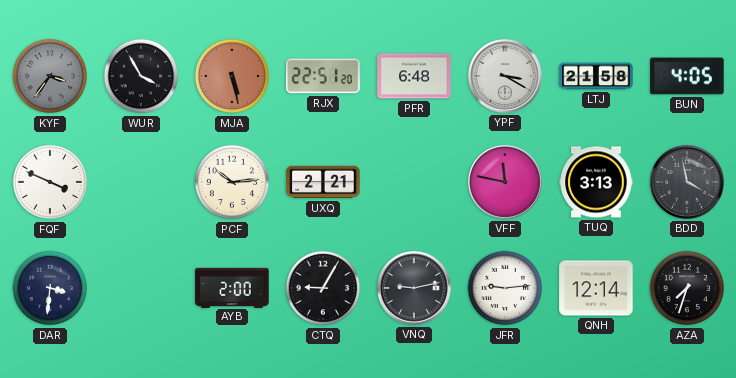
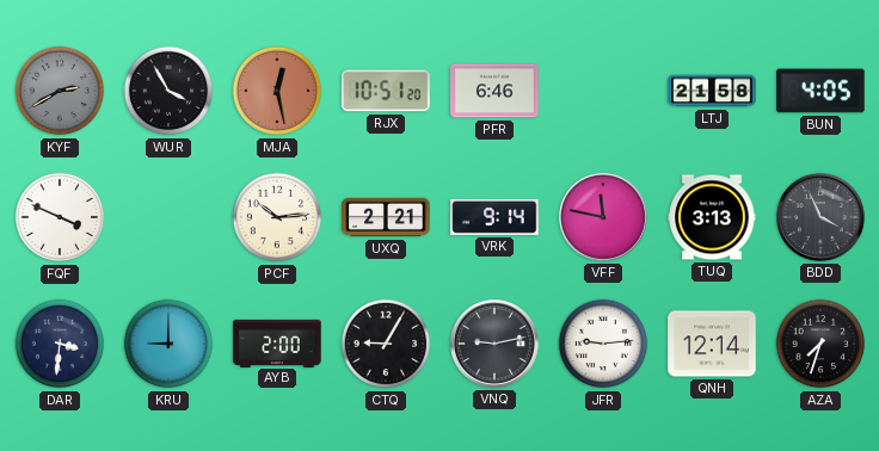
KYF: 3:36 -> 2:40
MJA: 5:28 -> 12:28
RJX: 22:51 -> 10:51
PFR: 6:48 -> 6:46
YPF: 3:20 -> none
VRK: none -> 9:14
BDD: 3:58 -> 3:56
KRU: none -> 9:00
